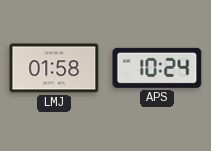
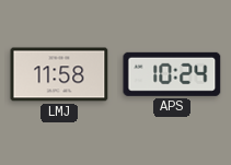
LMJ: 01:58 -> 11:58
